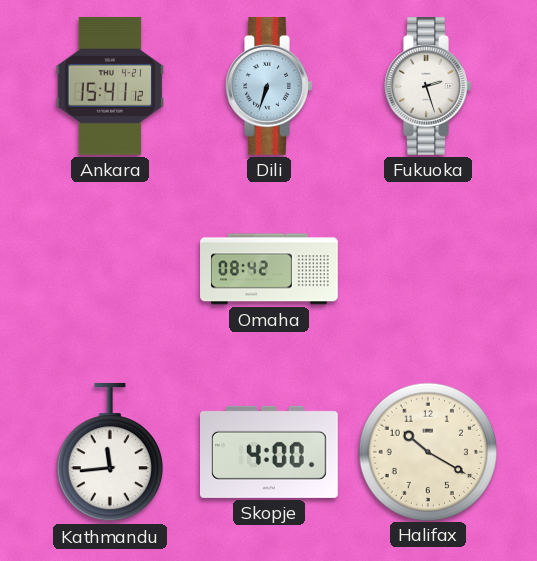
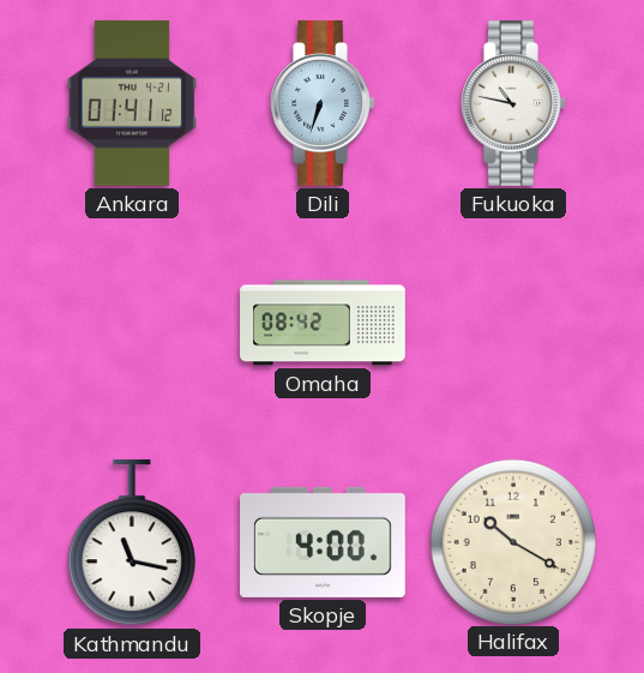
Ankara: 15:41 -> 01:41
Fukuoka: 2:27 -> 10:47
Kathmandu: 11:44 -> 11:17
